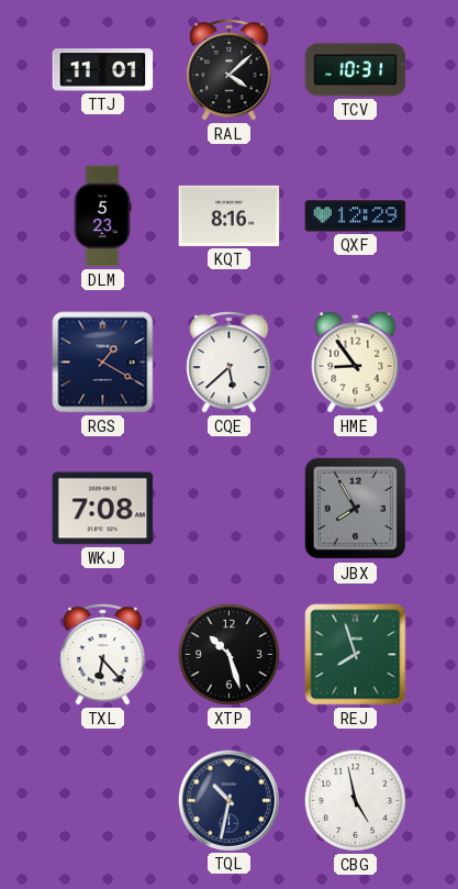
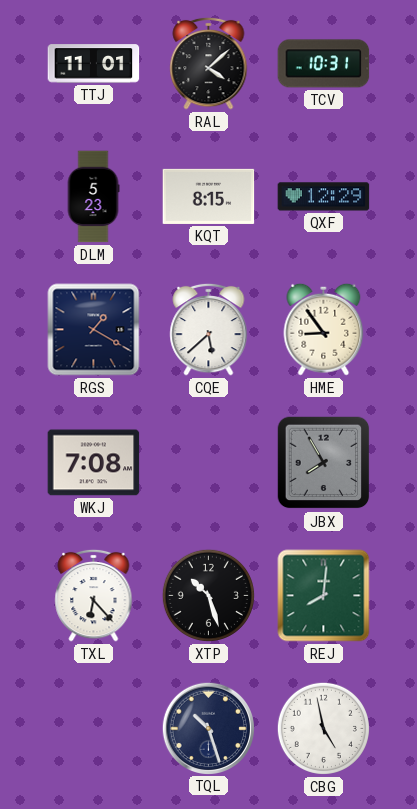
KQT: 8:16 -> 8:15
REJ: 7:57 -> 8:01
TQL: 10:32 -> 10:27
